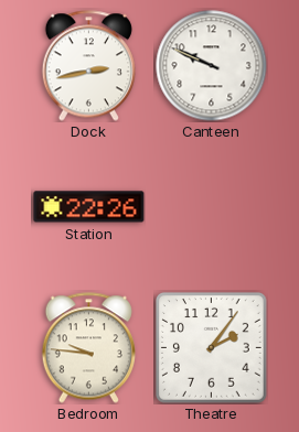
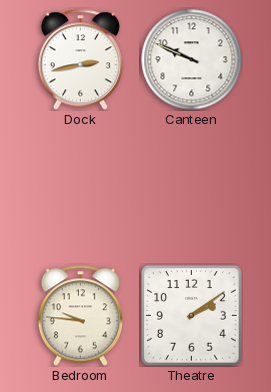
Station: 22:26 -> none
Theatre: 2:06 -> 2:09
